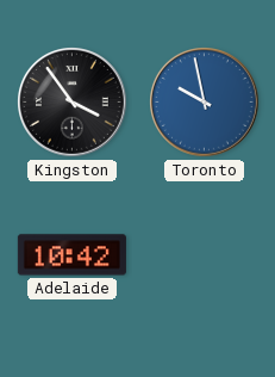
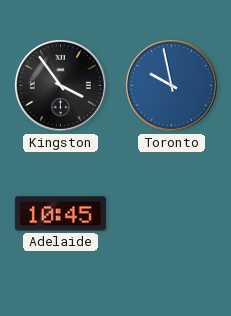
Adelaide: 10:42 -> 10:45
